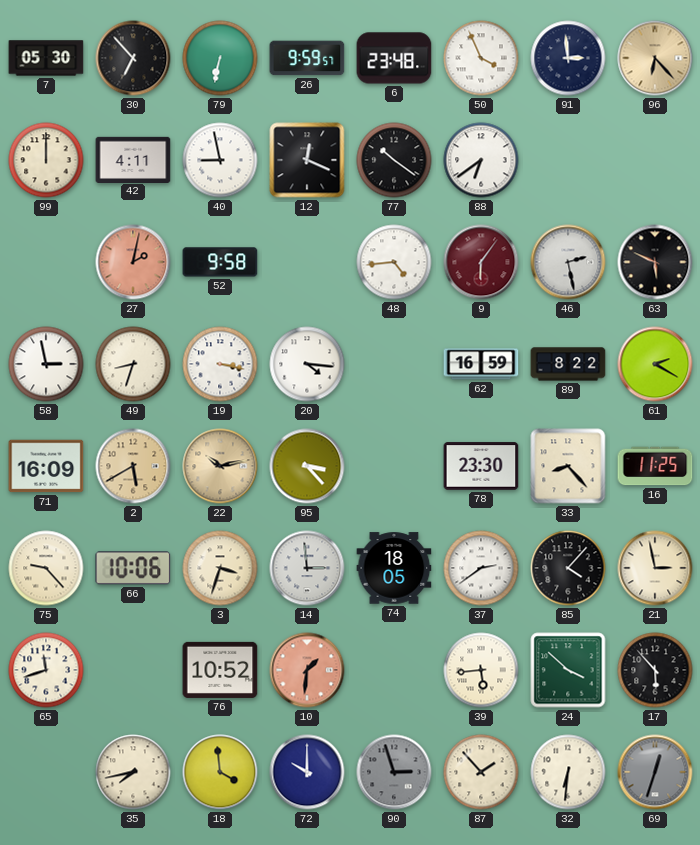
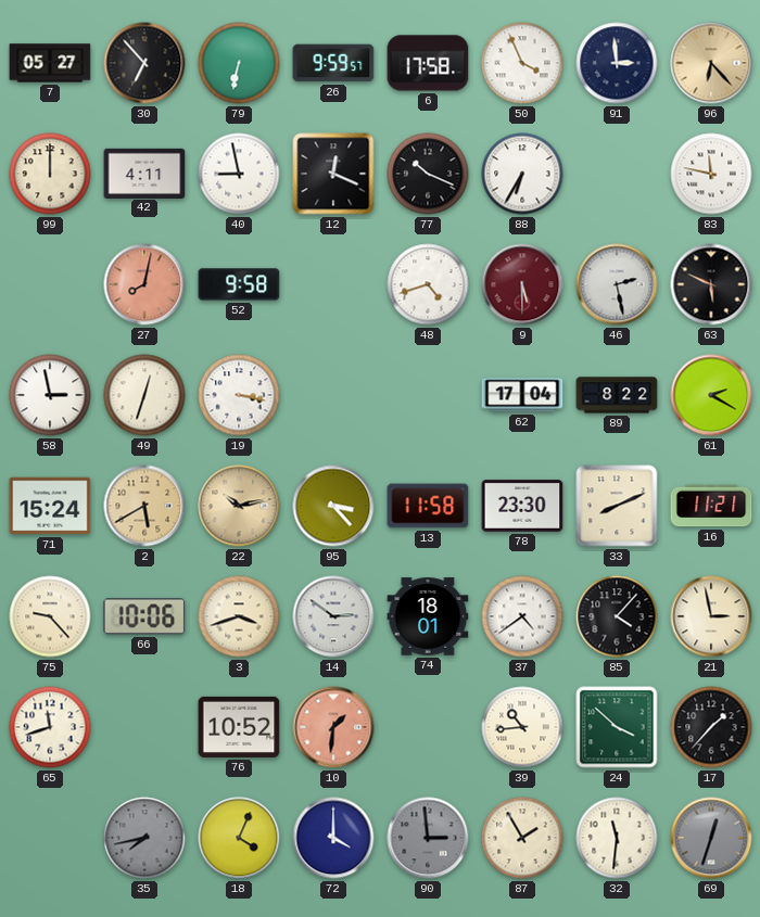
7: 05:30 -> 05:27
6: 23:48 -> 17:58
77: 10:21 -> 10:19
88: 6:39 -> 6:35
83: none -> 11:47
27: 2:02 -> 8:02
48: 4:44 -> 4:42
9: 6:06 -> 5:30
49: 8:33 -> 12:33
20: 4:16 -> none
62: 16:59 -> 17:04
71: 16:09 -> 15:24
13: none -> 11:58
33: 8:23 -> 8:11
16: 11:25 -> 11:21
3: 3:33 -> 3:42
14: 2:59 -> 2:51
74: 18:05 -> 18:01
37: 2:39 -> 4:39
39: 5:44 -> 10:44
17: 5:53 -> 1:37
35 dial: cream -> grey
18: 3:59 -> 4:04
72: 10:00 -> 4:00
90: 2:57 -> 2:59
87: 1:53 -> 1:55
32: 6:31 -> 11:31
